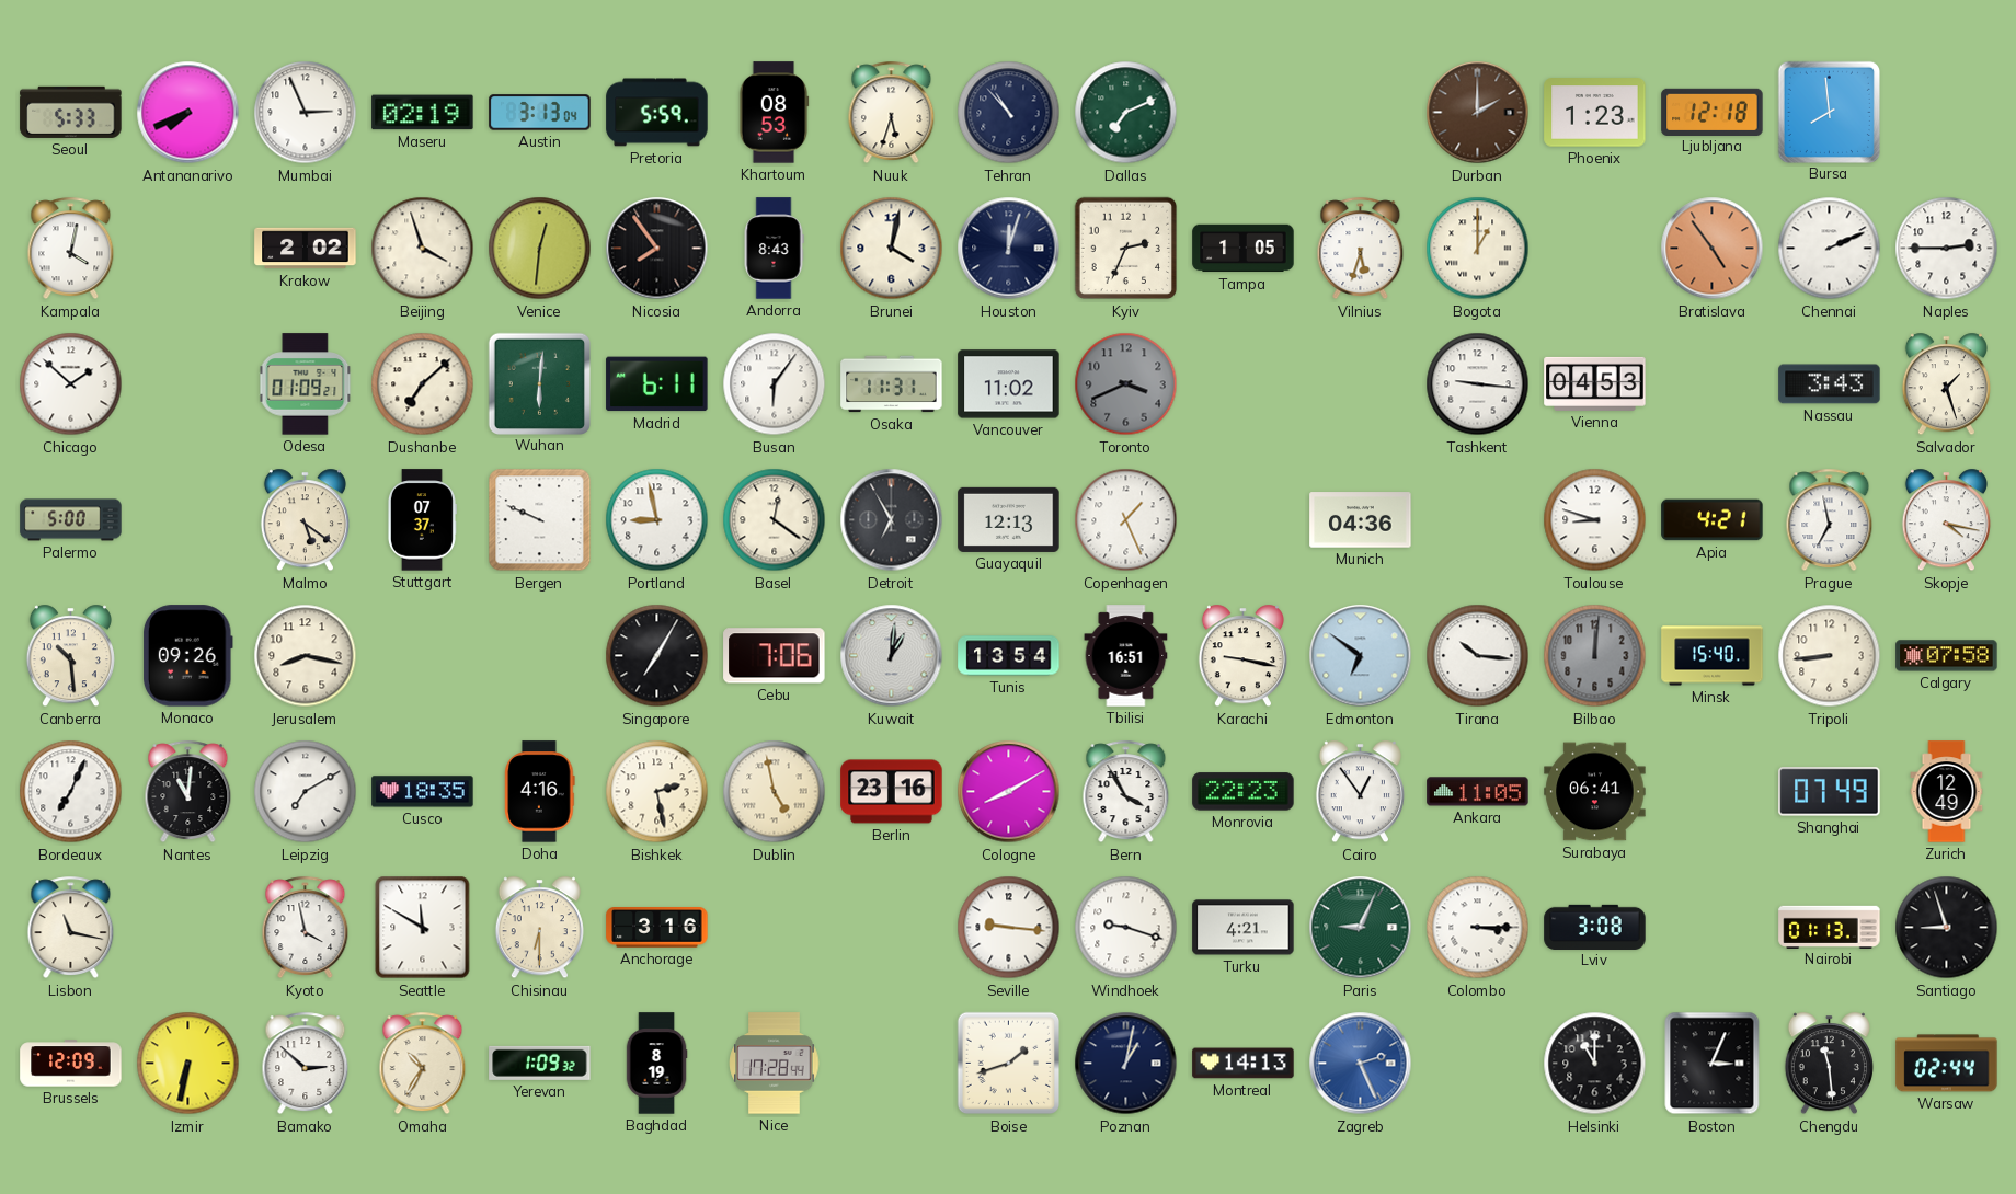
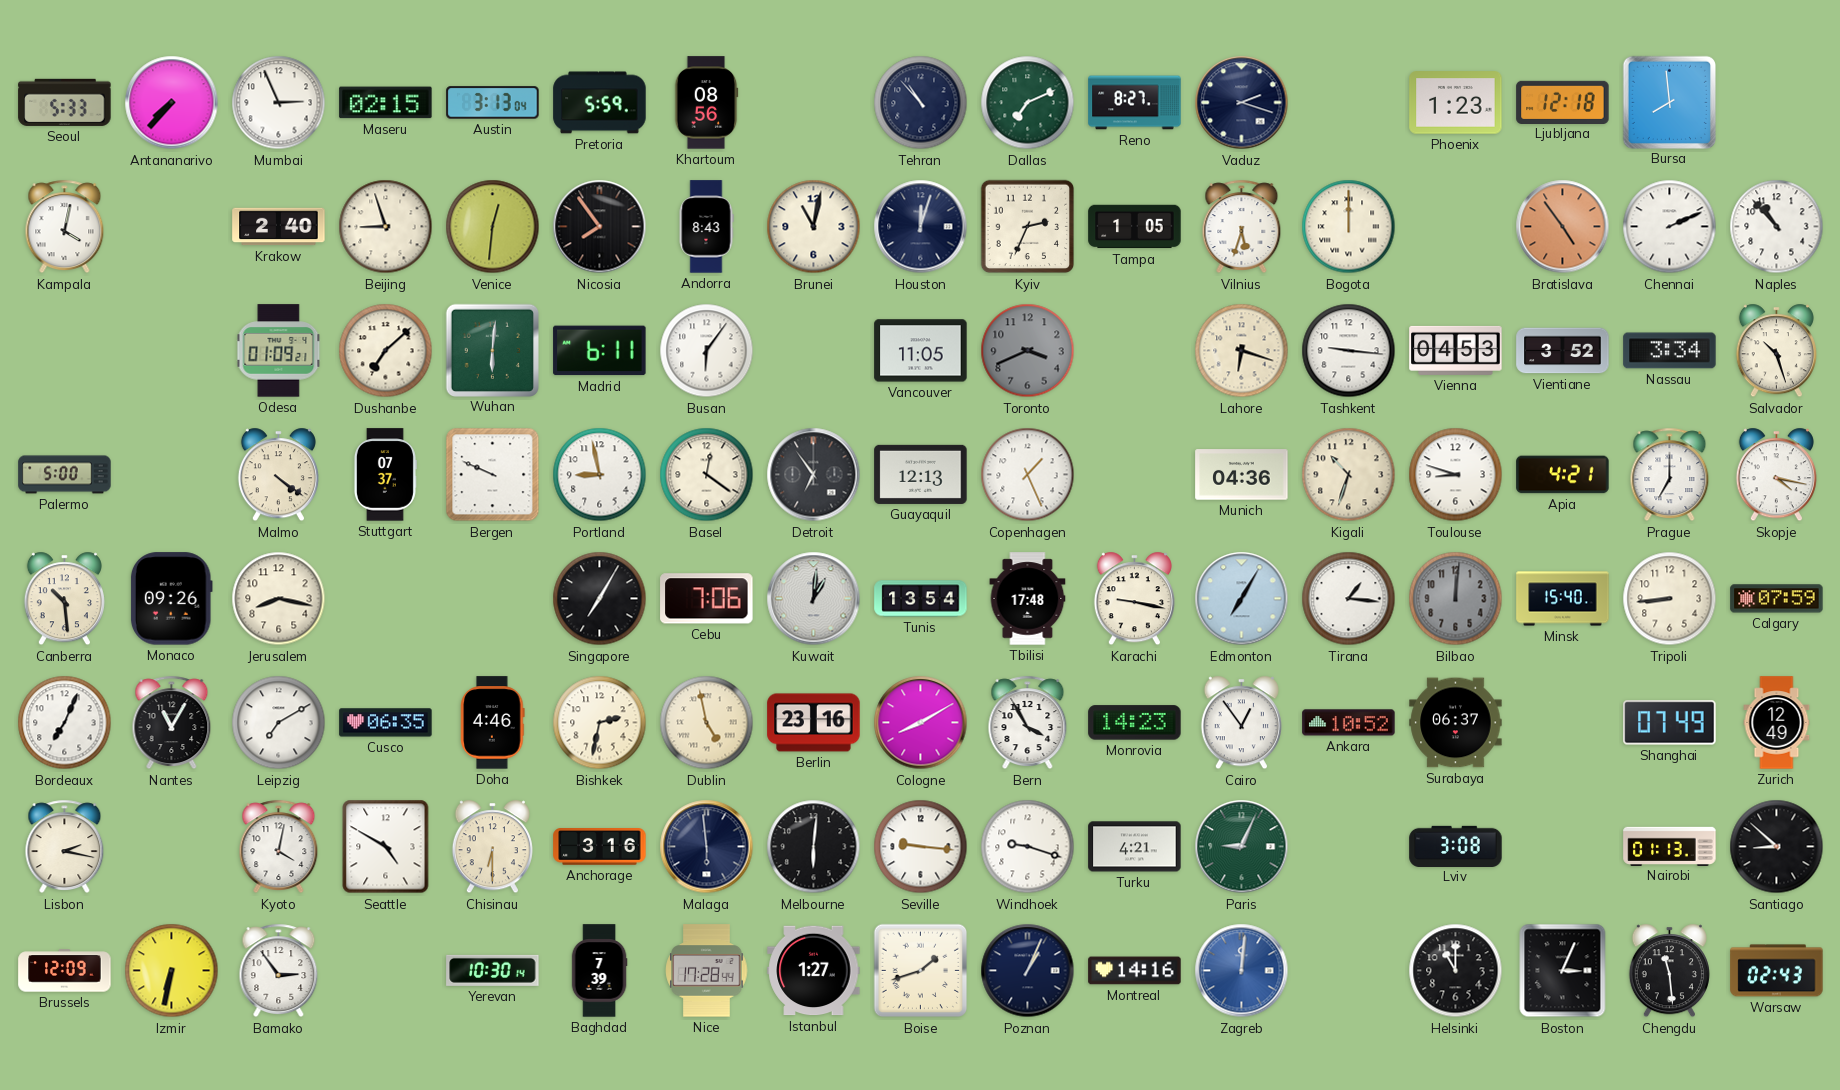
Antananarivo: 7:41 -> 7:37
Maseru: 02:19 -> 02:15
Khartoum: 08:53 -> 08:56
Nuuk: 5:33 -> none
Reno: none -> 8:27
Vaduz: none -> 2:18
Durban: 2:00 -> none
Krakow: 2:02 -> 2:40
Beijing: 3:57 -> 8:57
Brunei: 4:02 -> 11:02
Bogota: 1:00 -> 12:00
Naples: 2:45 -> 10:53
Chicago: 1:52 -> none
Osaka: 11:31 -> none
Vancouver: 11:02 -> 11:05
Lahore: none -> 6:18
Vientiane: none -> 3:52
Nassau: 3:43 -> 3:34
Salvador: 1:27 -> 10:27
Malmo: 5:21 -> 4:21
Detroit: 6:55 -> 6:54
Kigali: none -> 10:33
Prague: 6:58 -> 7:00
Tbilisi: 16:51 -> 17:48
Edmonton: 6:51 -> 7:05
Tirana: 10:16 -> 1:16
Calgary: 07:58 -> 07:59
Nantes: 11:01 -> 11:05
Cusco: 18:35 -> 06:35
Doha: 4:16 -> 4:46
Bishkek: 2:28 -> 2:32
Monrovia: 22:23 -> 14:23
Ankara: 11:05 -> 10:52
Surabaya: 06:41 -> 06:37
Lisbon: 11:17 -> 2:17
Kyoto: 3:58 -> 4:02
Seattle: 11:50 -> 4:50
Malaga: none -> 5:59
Melbourne: none -> 6:01
Colombo: 3:15 -> none
Santiago: 8:57 -> 8:52
Bamako: 2:52 -> 2:54
Omaha: 10:35 -> none
Yerevan: 1:09 -> 10:30
Baghdad: 8:19 -> 7:39
Istanbul: none -> 1:27
Poznan: 1:02 -> 1:04
Montreal: 14:13 -> 14:16
Zagreb: 2:26 -> 12:01
Warsaw: 02:44 -> 02:43
